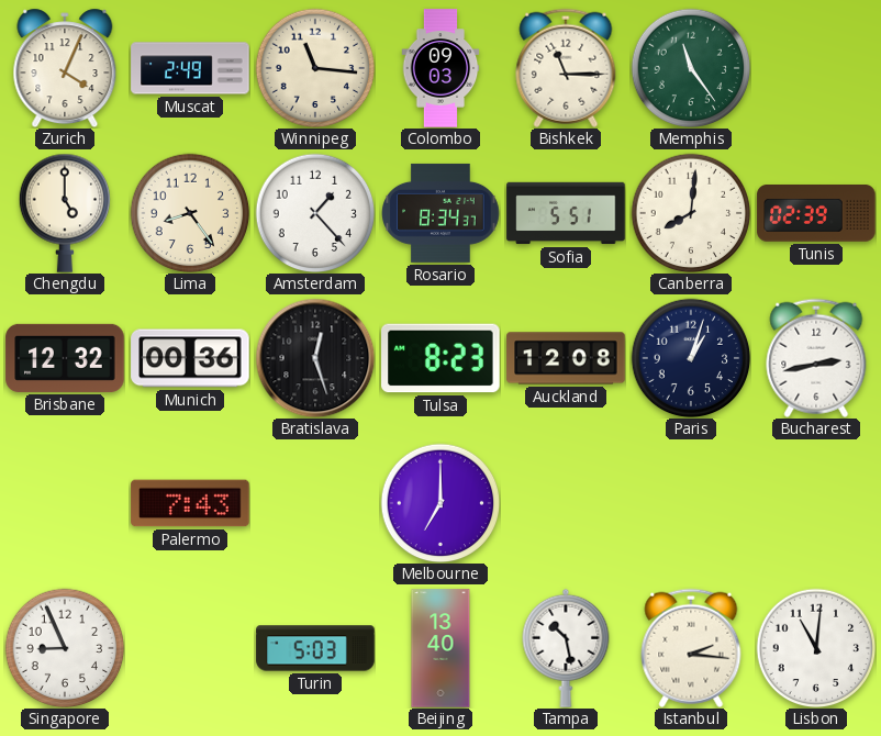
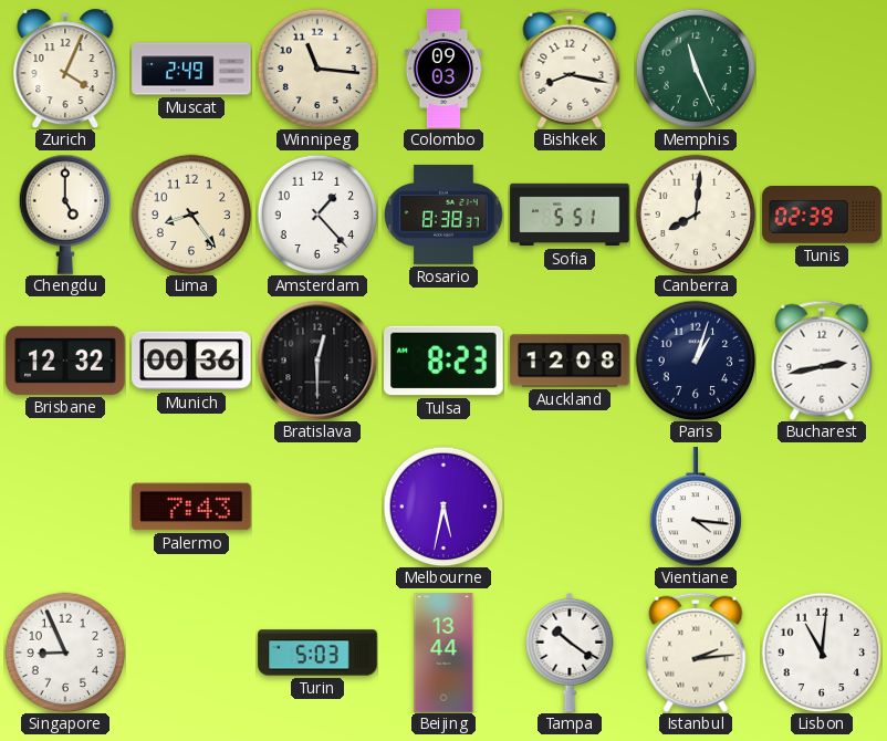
Bishkek: 11:15 -> 8:17
Memphis: 11:24 -> 11:26
Rosario: 8:34 -> 8:38
Bratislava: 12:27 -> 12:30
Melbourne: 7:00 -> 5:32
Vientiane: none -> 4:16
Beijing: 13:40 -> 13:44
Tampa: 10:28 -> 10:21
Istanbul: 2:16 -> 2:14
